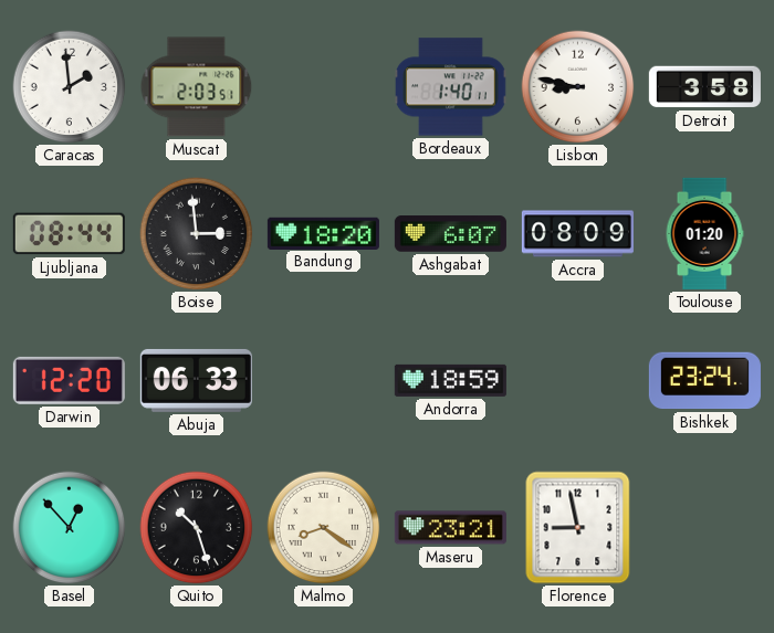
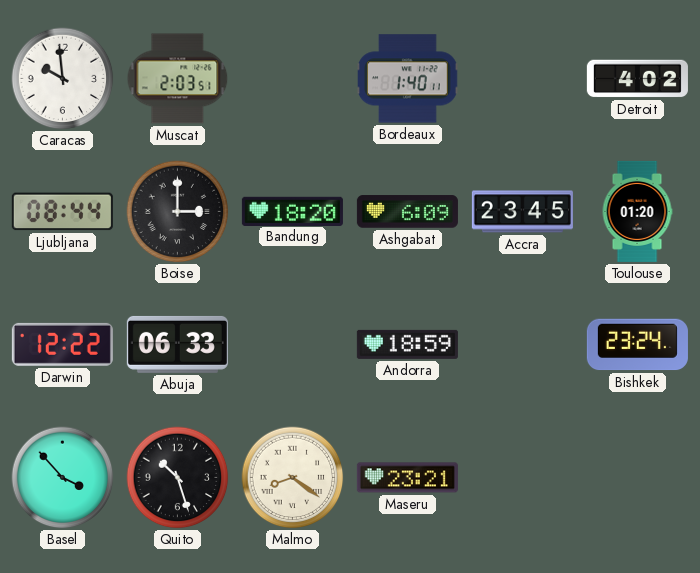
Caracas: 1:59 -> 9:59
Lisbon: 8:47 -> none
Detroit: 3:58 -> 4:02
Boise: 2:59 -> 3:00
Ashgabat: 6:07 -> 6:09
Accra: 08:09 -> 23:45
Darwin: 12:20 -> 12:22
Basel: 12:53 -> 3:53
Florence: 8:58 -> none
